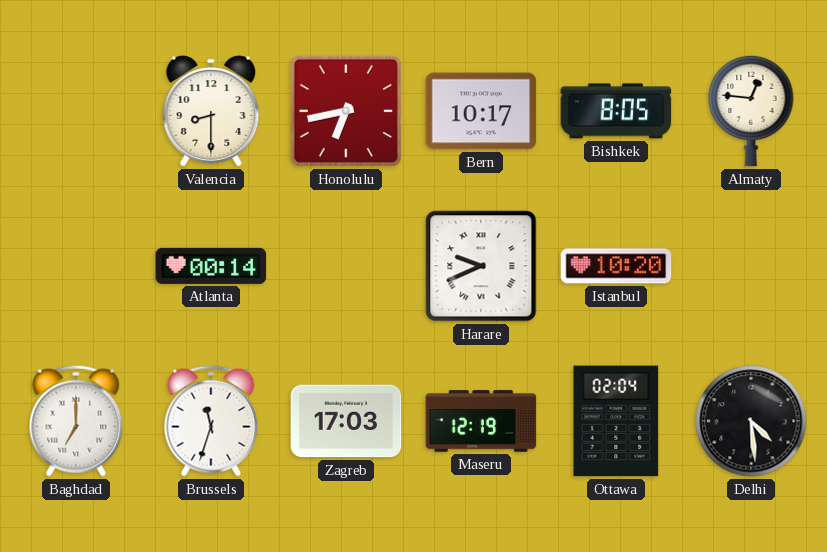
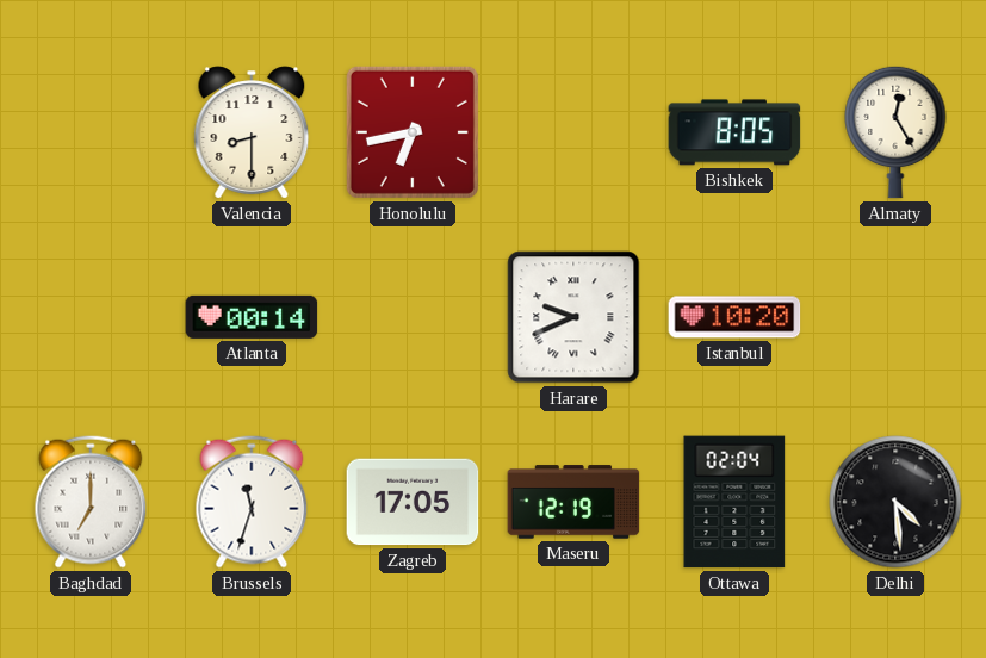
Bern: 10:17 -> none
Almaty: 12:46 -> 12:25
Zagreb: 17:03 -> 17:05
